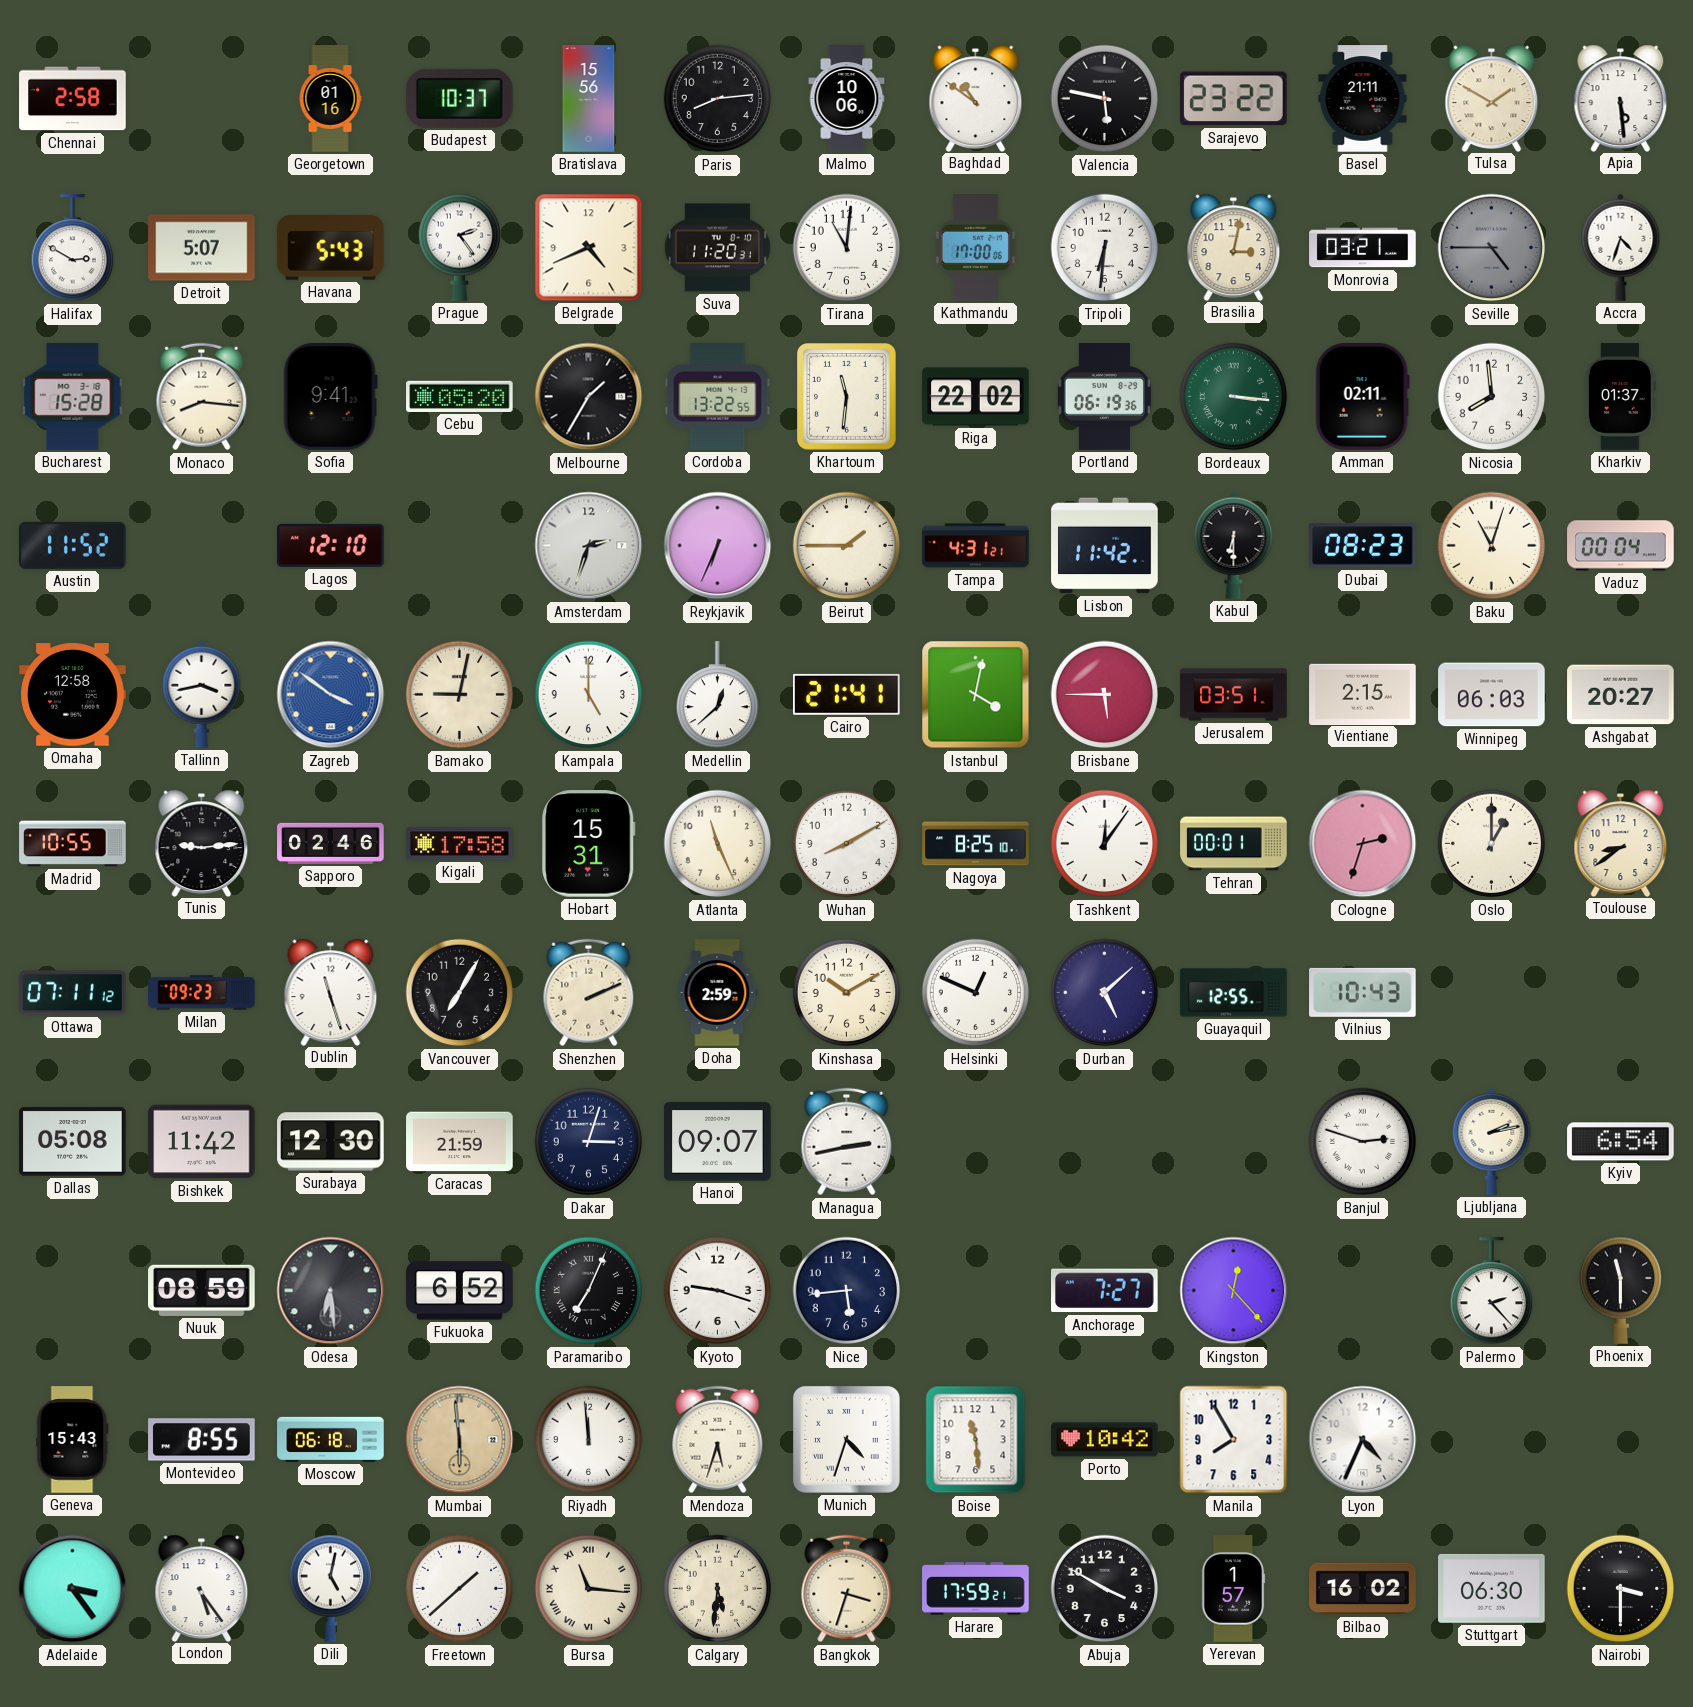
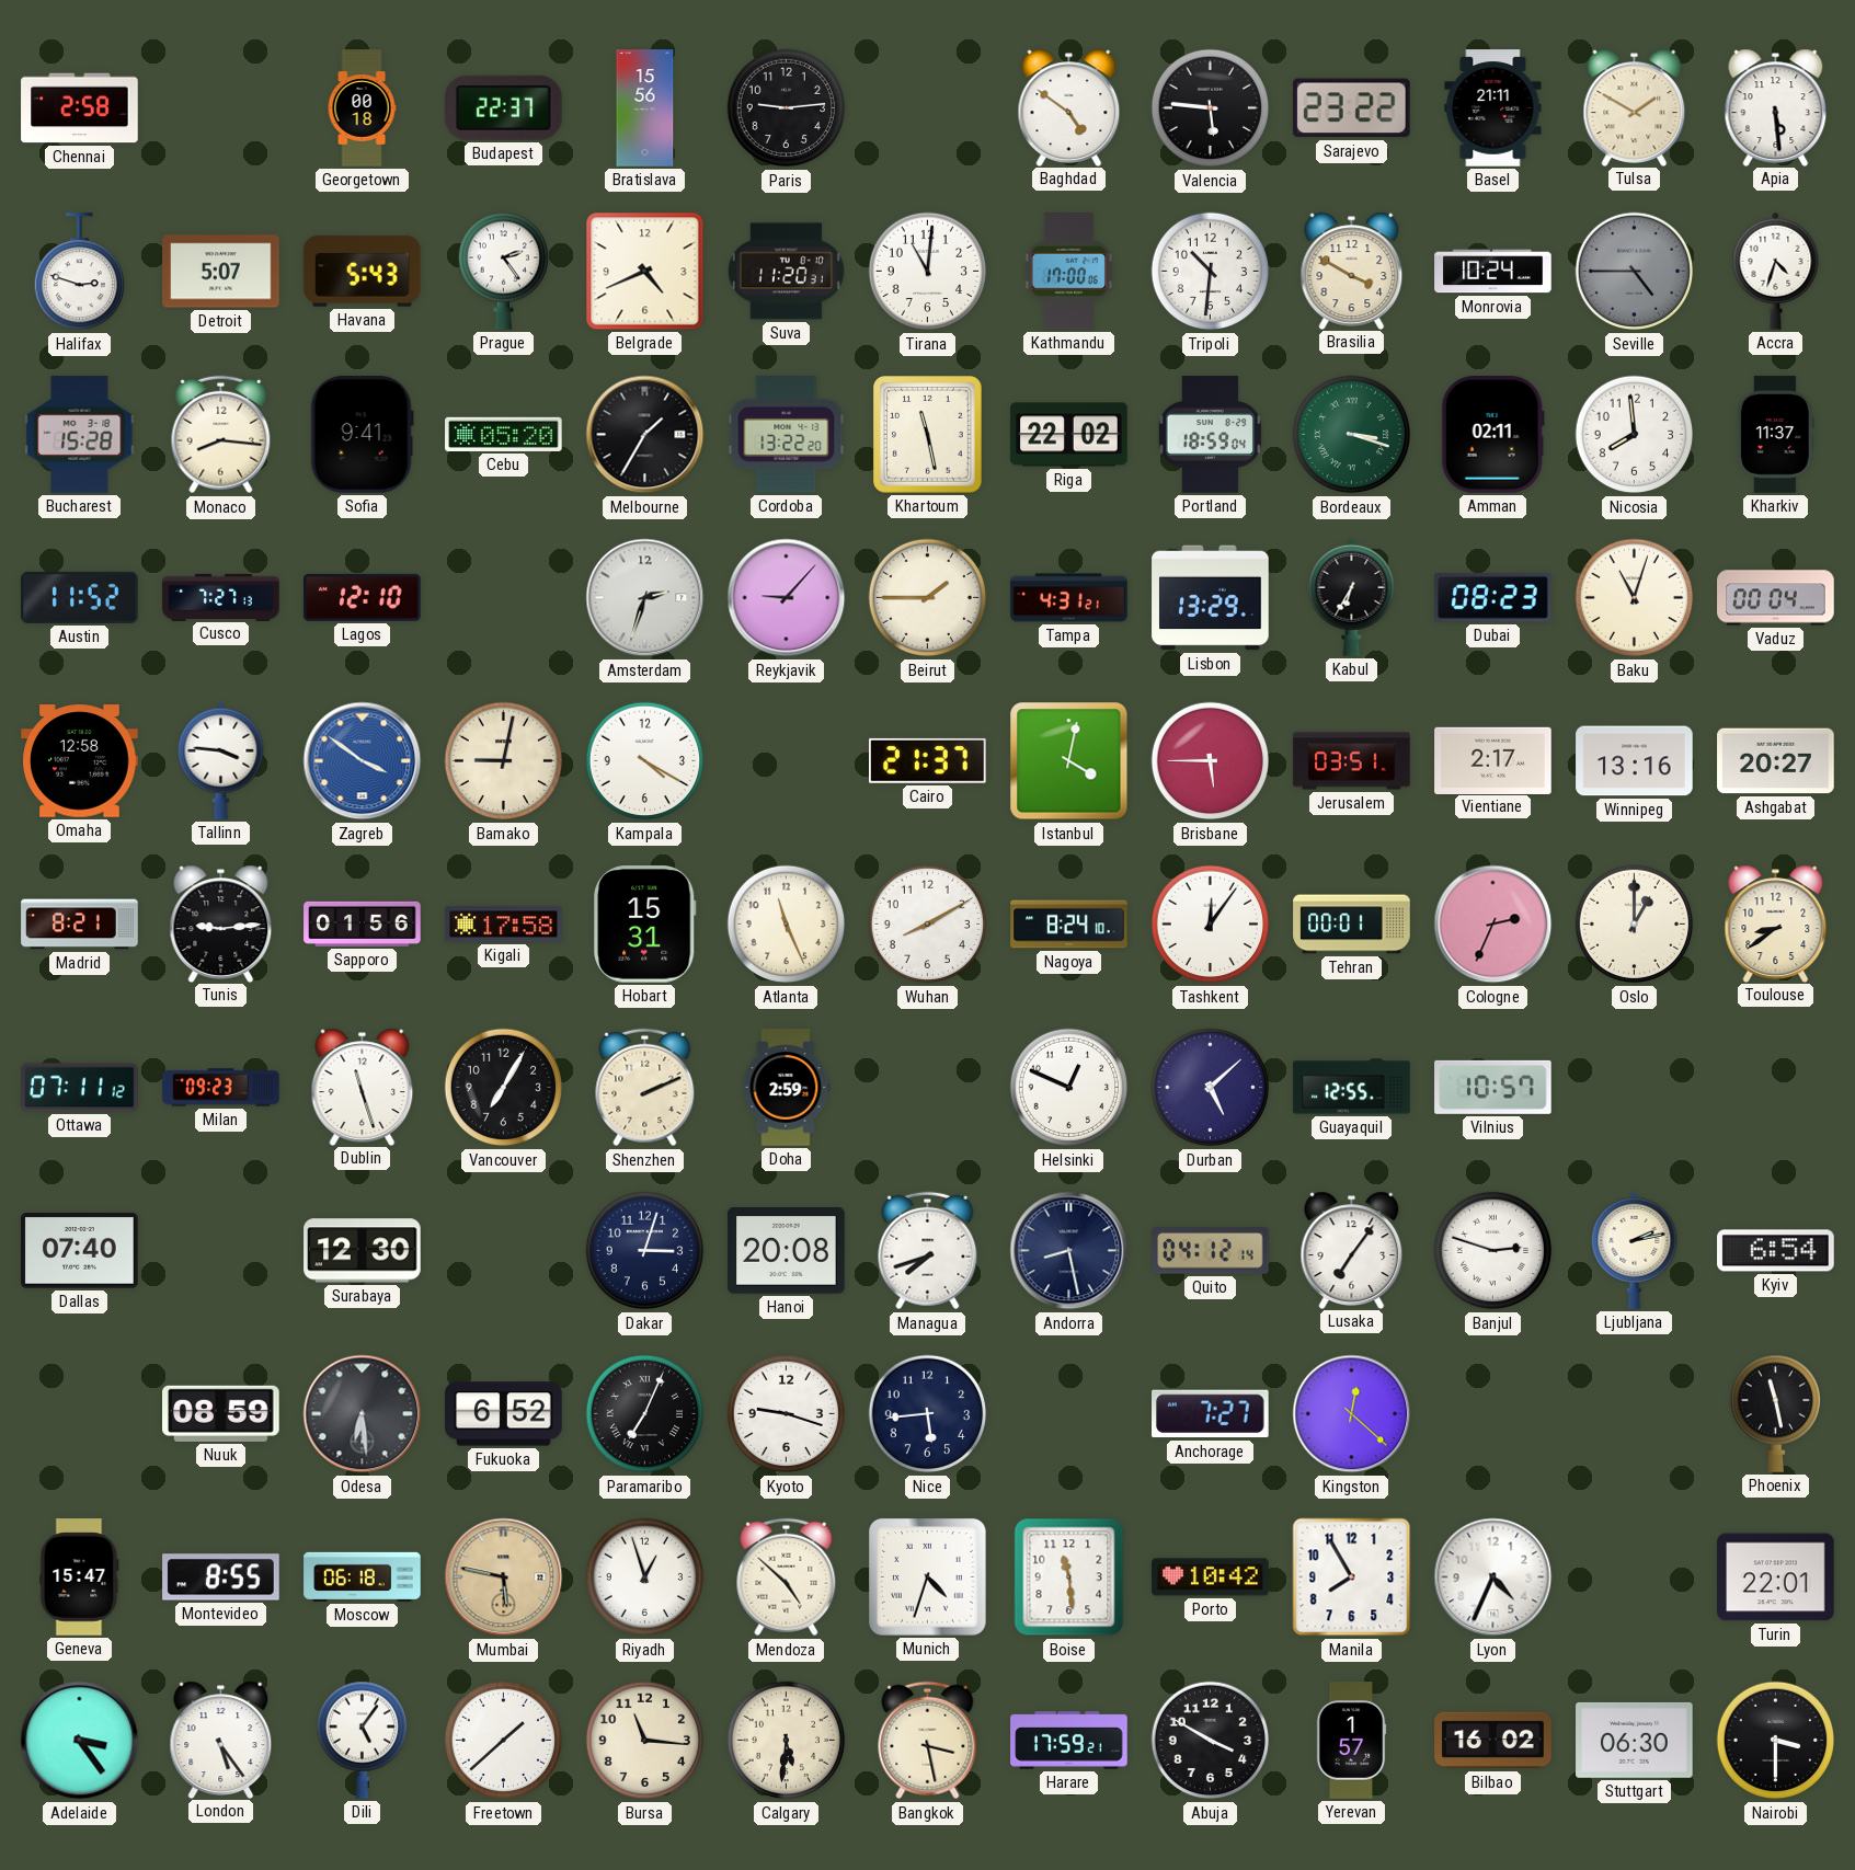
Georgetown: 01:16 -> 00:18
Budapest: 10:37 -> 22:37
Paris: 8:14 -> 9:14
Malmo: 10:06 -> none
Baghdad: 10:51 -> 4:51
Valencia: 5:47 -> 5:46
Halifax: 2:50 -> 2:48
Tripoli: 6:31 -> 10:31
Brasilia: 3:02 -> 3:50
Monrovia: 03:21 -> 10:24
Cordoba: 13:22:55 -> 13:22:20
Khartoum: 11:31 -> 11:28
Portland: 06:19 -> 18:59
Bordeaux: 3:16 -> 3:18
Kharkiv: 01:37 -> 11:37
Cusco: none -> 7:27
Reykjavik: 6:34 -> 9:07
Lisbon: 11:42 -> 13:29
Kabul: 6:30 -> 6:35
Tallinn: 3:43 -> 3:46
Kampala: 5:00 -> 4:20
Medellin: 12:38 -> none
Cairo: 21:41 -> 21:37
Vientiane: 2:15 -> 2:17
Winnipeg: 06:03 -> 13:16
Madrid: 10:55 -> 8:21
Sapporo: 02:46 -> 01:56
Nagoya: 8:25 -> 8:24
Cologne: 2:33 -> 2:34
Kinshasa: 10:10 -> none
Vilnius: 10:43 -> 10:57
Dallas: 05:08 -> 07:40
Bishkek: 11:42 -> none
Caracas: 21:59 -> none
Hanoi: 09:07 -> 20:08
Managua: 2:43 -> 7:42
Andorra: none -> 8:28
Quito: none -> 04:12
Lusaka: none -> 7:06
Kingston: 12:23 -> 12:22
Palermo: 2:23 -> none
Phoenix: 11:30 -> 11:28
Geneva: 15:43 -> 15:47
Mumbai: 5:59 -> 5:47
Riyadh: 11:59 -> 12:57
Mendoza: 5:33 -> 4:52
Turin: none -> 22:01
Dili: 5:02 -> 5:06
Bursa numerals: Roman -> Arabic
Bangkok: 3:33 -> 3:28
